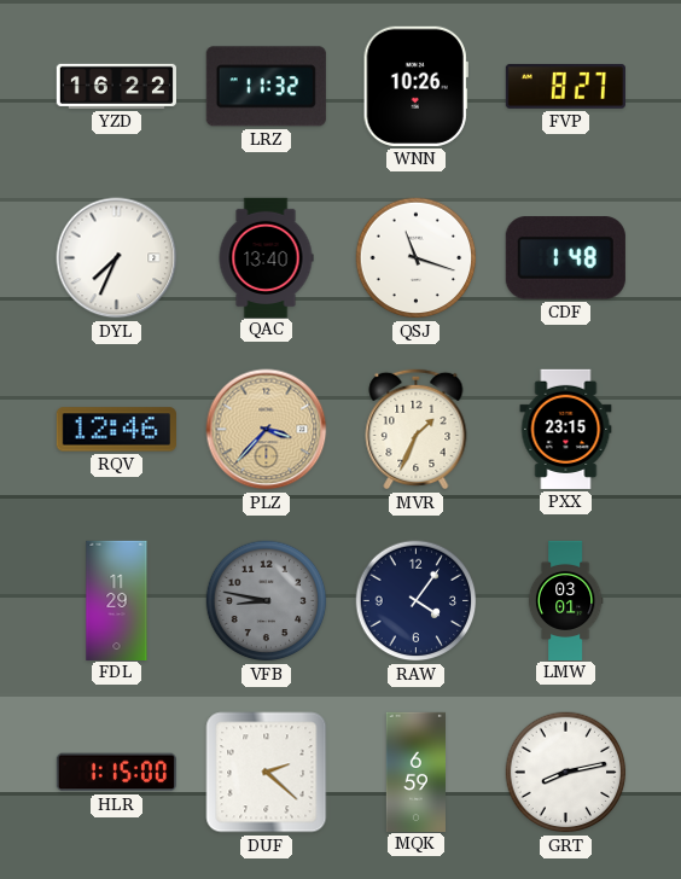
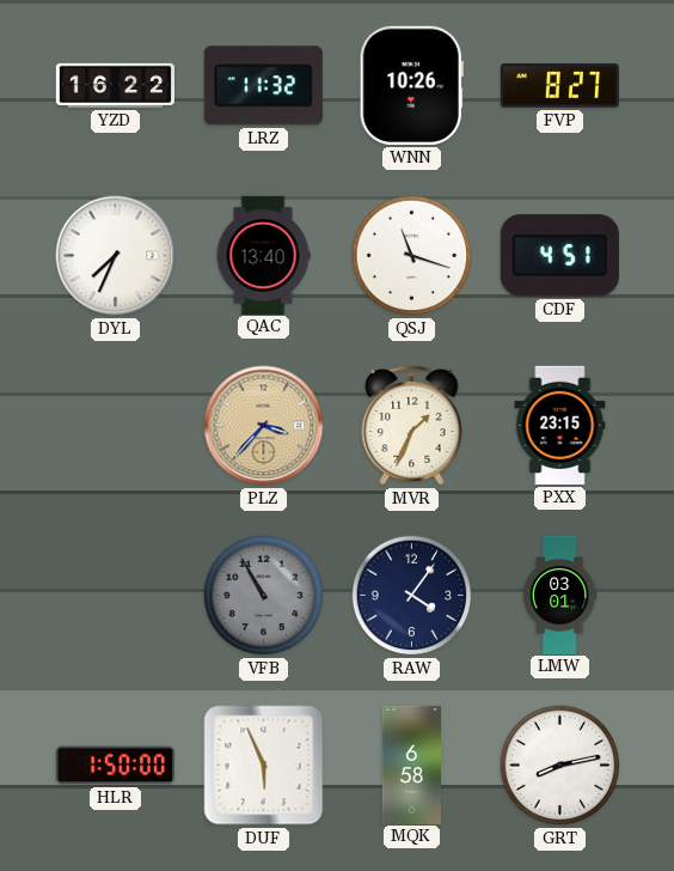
CDF: 1:48 -> 4:51
RQV: 12:46 -> none
FDL: 11:29 -> none
VFB: 8:47 -> 10:55
HLR: 1:15 -> 1:50
DUF: 2:22 -> 5:56
MQK: 6:59 -> 6:58
